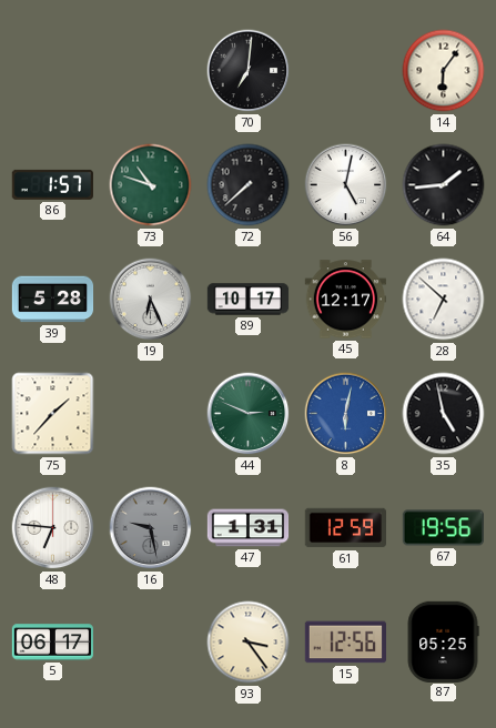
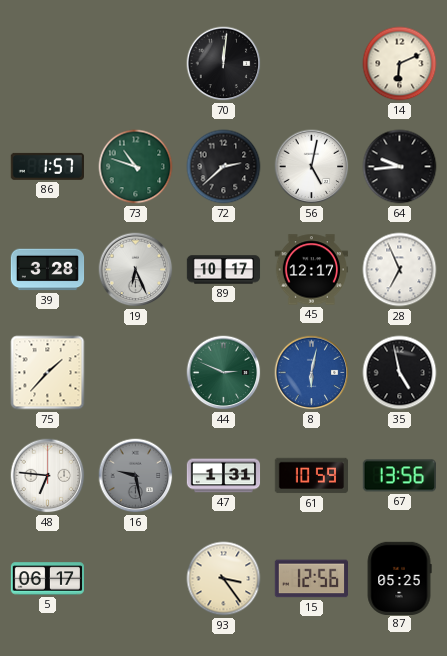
70: 7:01 -> 12:01
14: 6:06 -> 6:11
72: 7:38 -> 2:38
64: 1:44 -> 9:44
39: 5:28 -> 3:28
28: 6:52 -> 6:56
61: 12:59 -> 10:59
67: 19:56 -> 13:56
